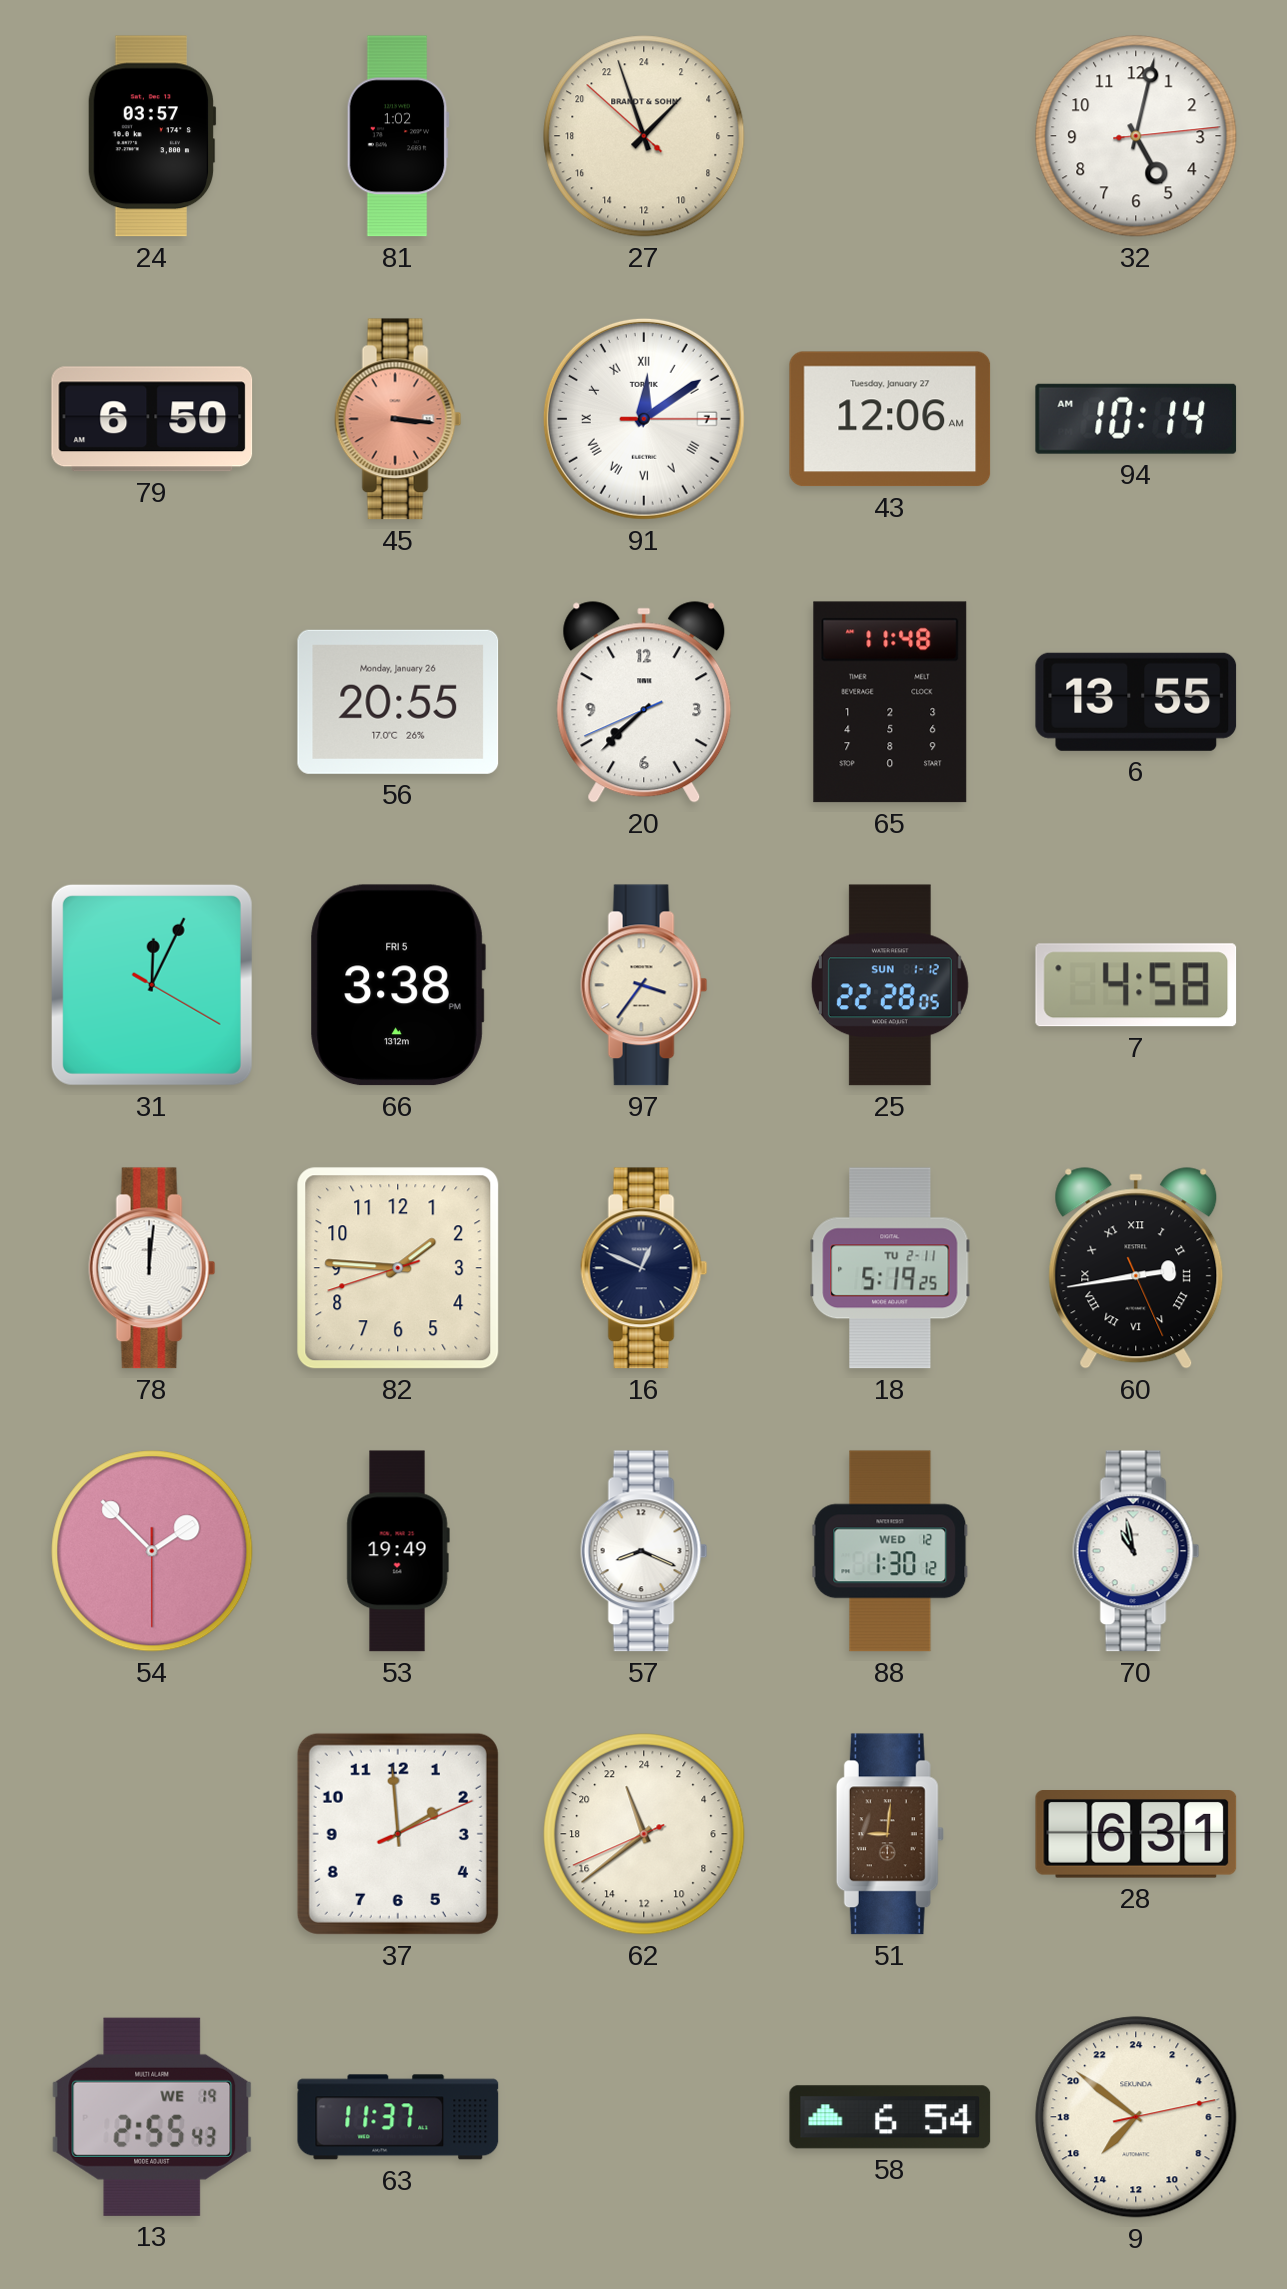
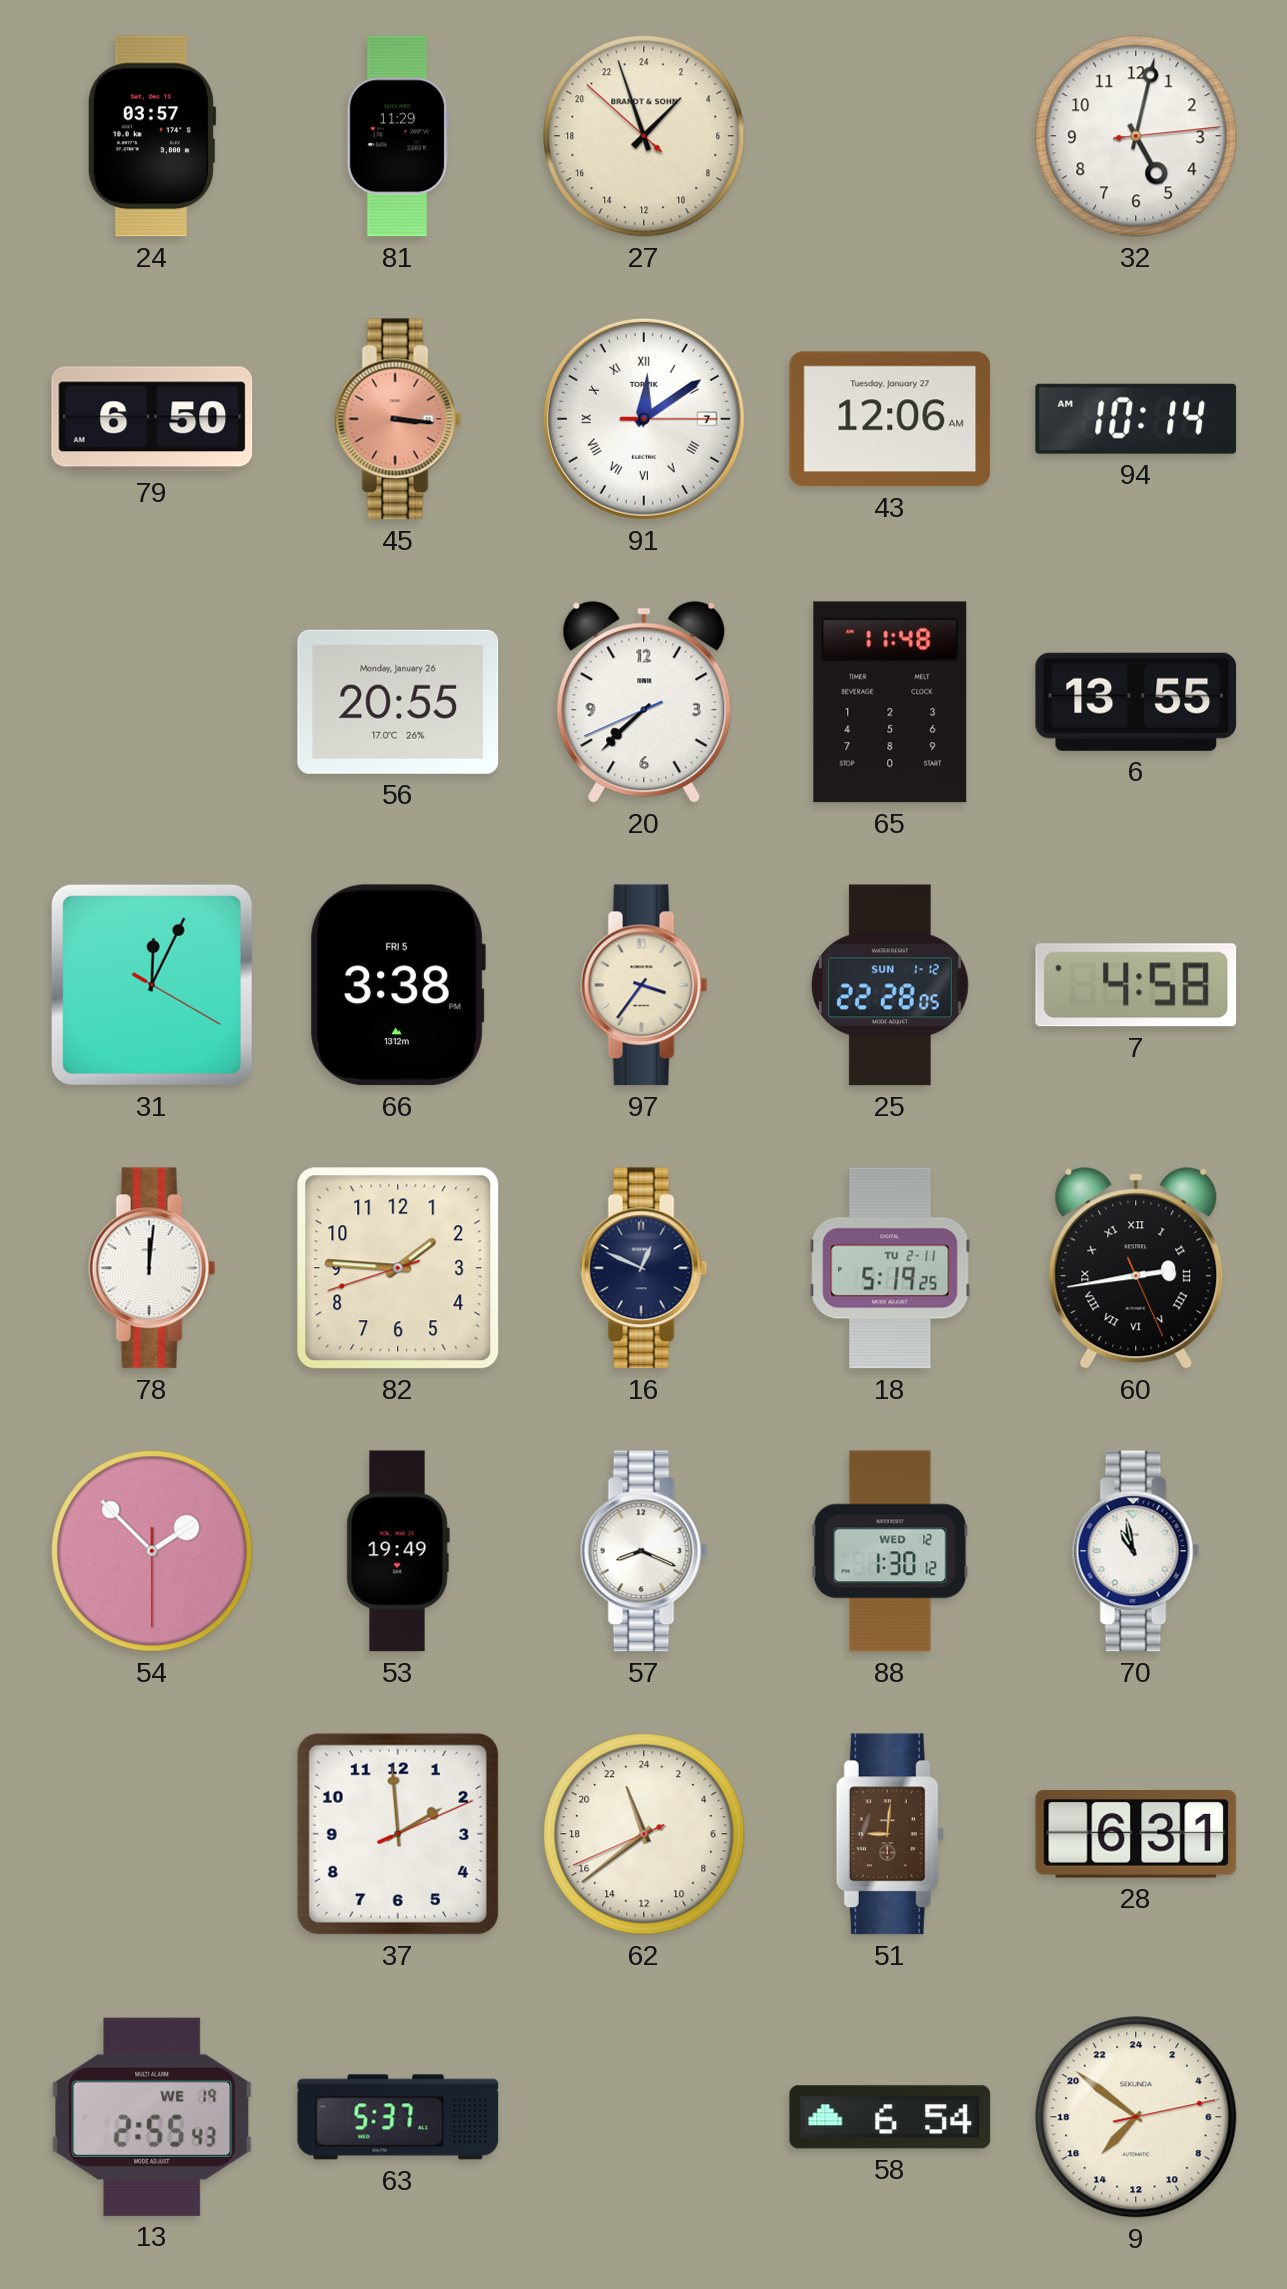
81: 1:02 -> 11:29
63: 11:37 -> 5:37
